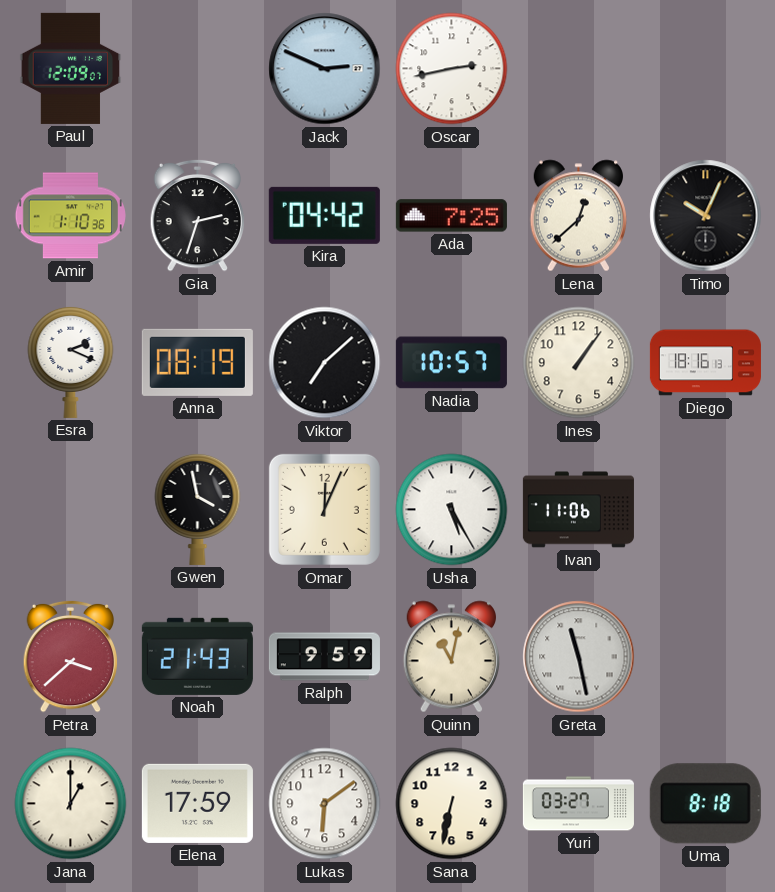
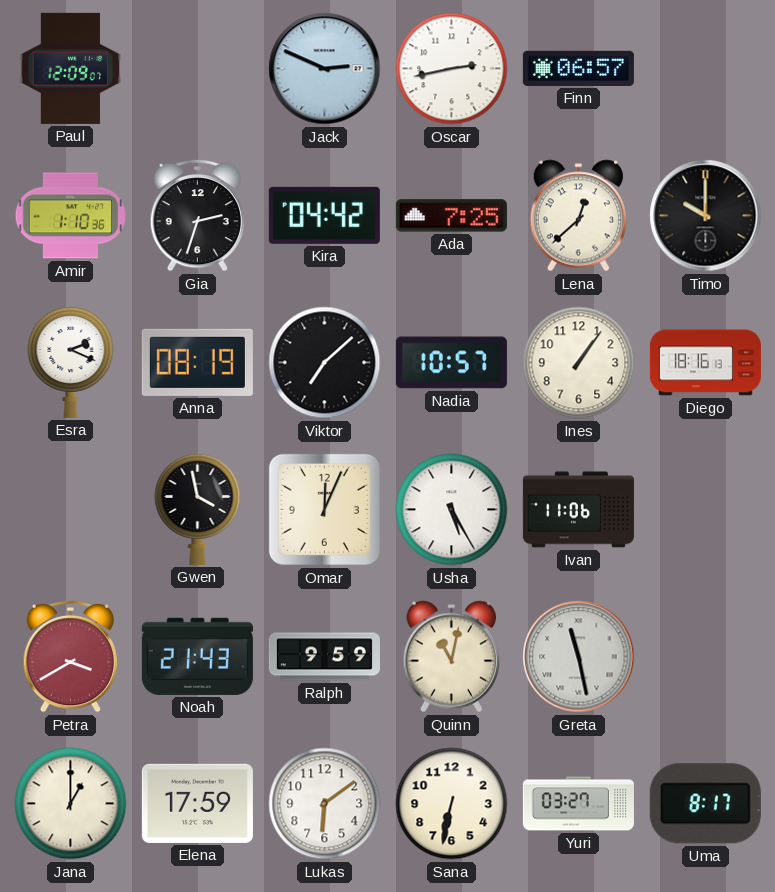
Finn: none -> 06:57
Timo: 10:04 -> 10:00
Petra: 3:38 -> 3:40
Uma: 8:18 -> 8:17
